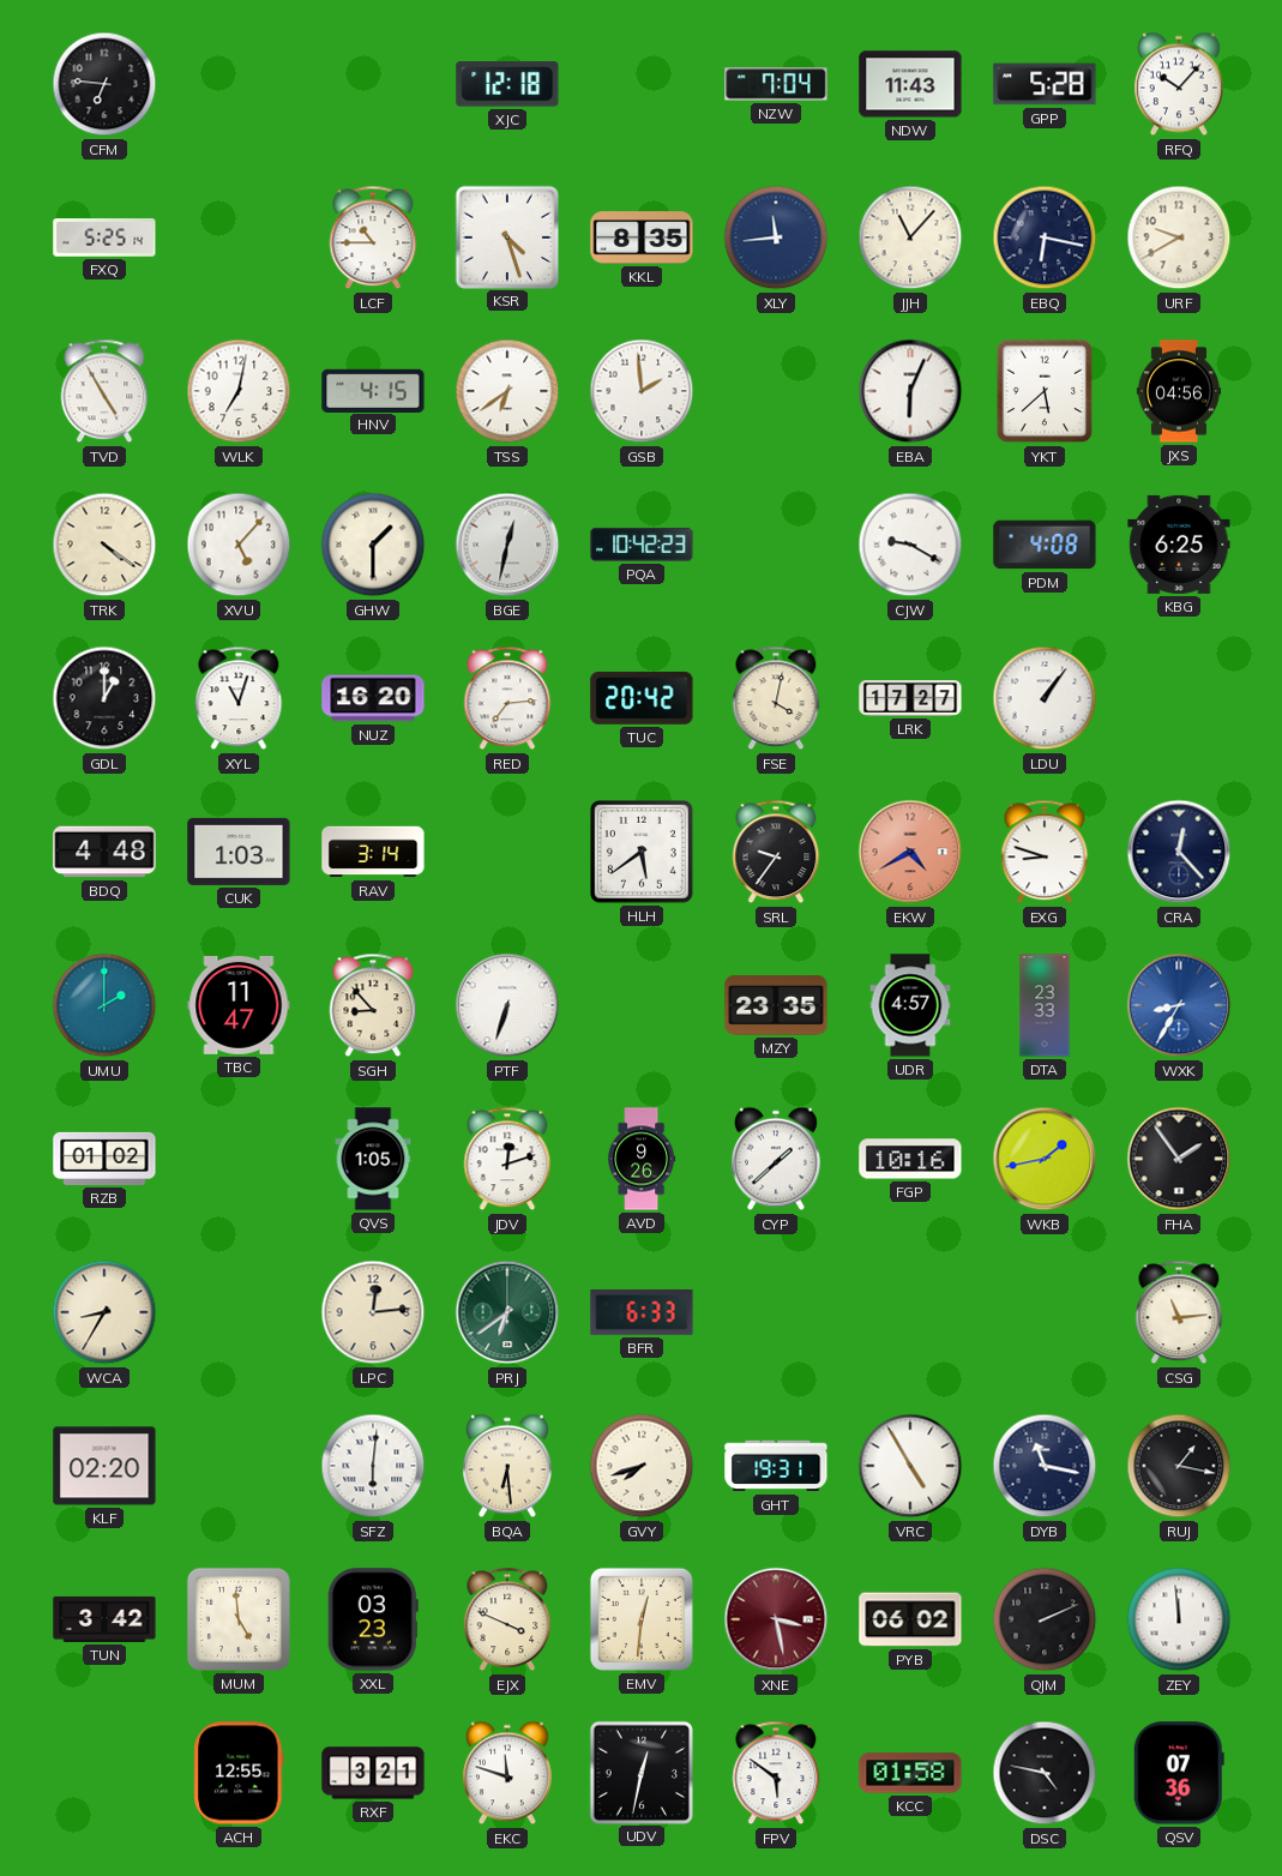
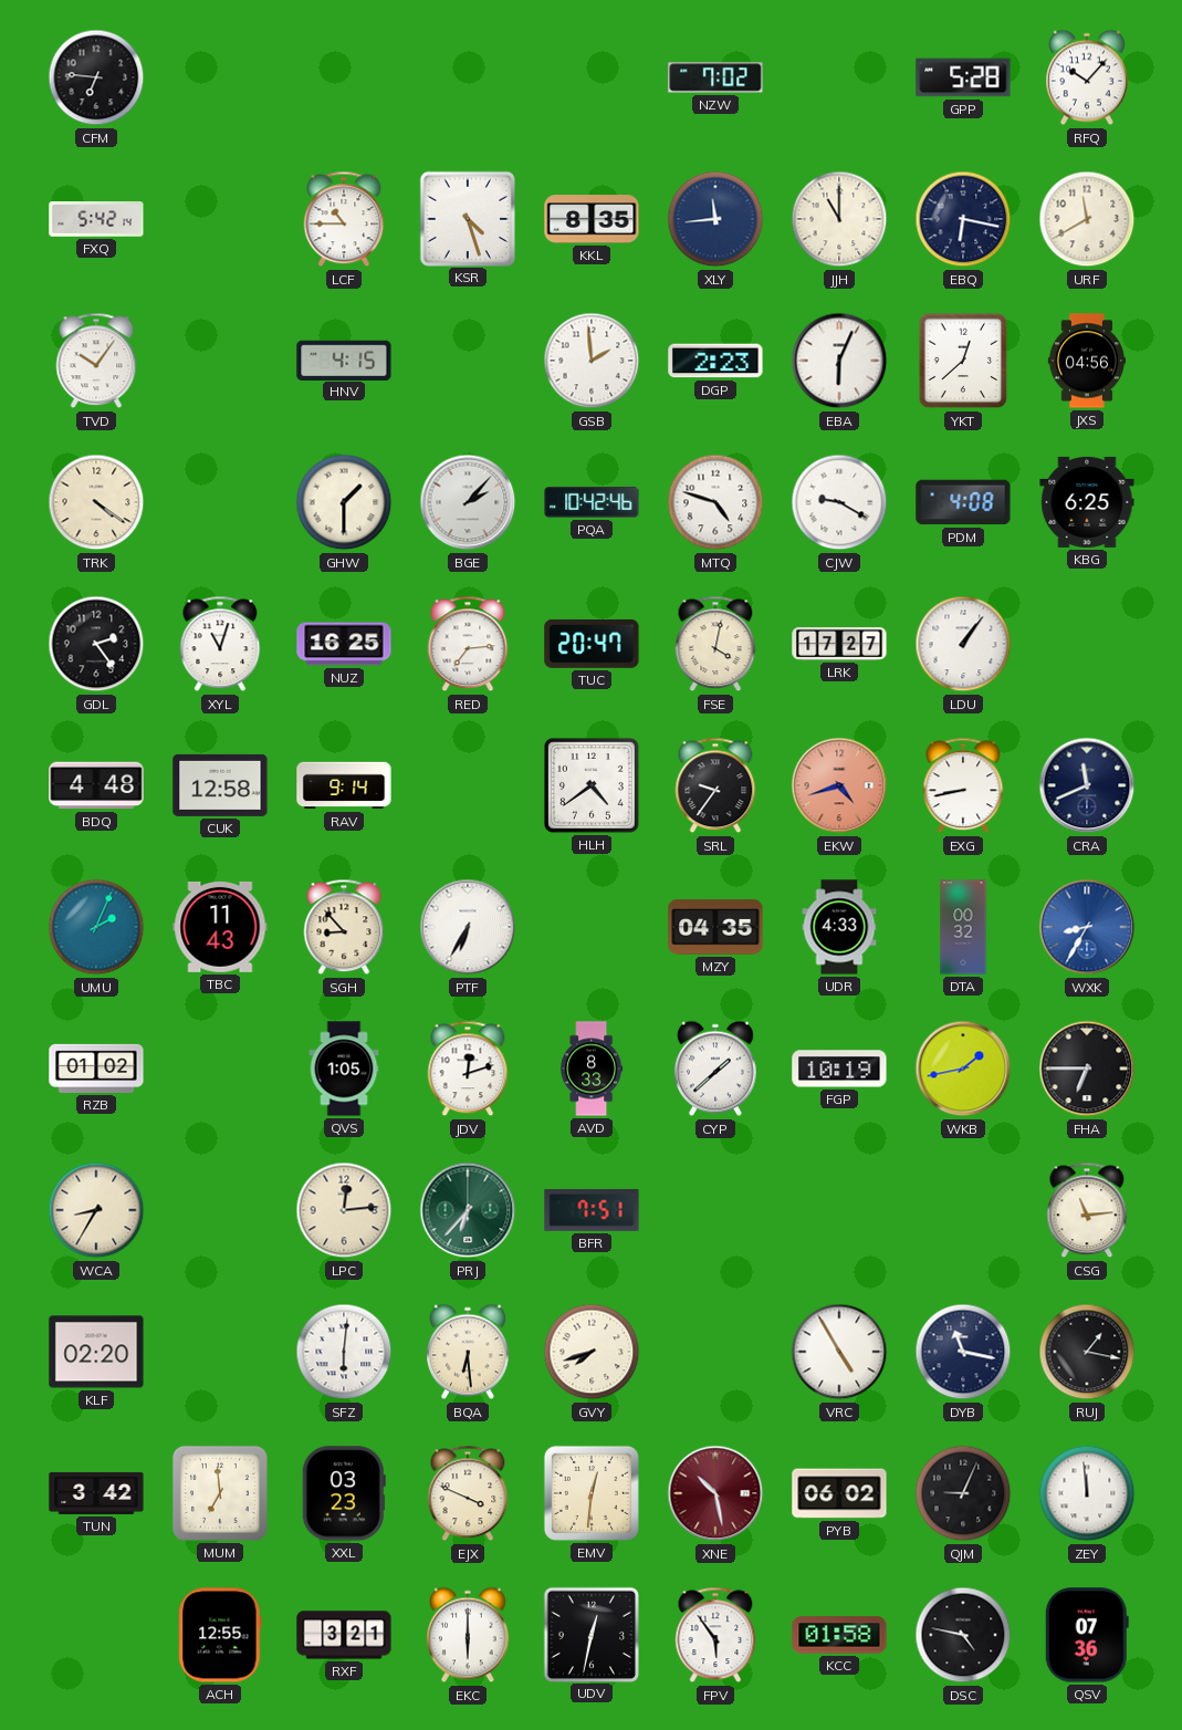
XJC: 12:18 -> none
NZW: 7:04 -> 7:02
NDW: 11:43 -> none
FXQ: 5:25 -> 5:42
JJH: 11:07 -> 11:00
URF: 9:40 -> 11:40
TVD: 4:55 -> 10:06
WLK: 7:02 -> none
TSS: 6:39 -> none
DGP: none -> 2:23
YKT: 5:38 -> 12:38
XVU: 5:07 -> none
BGE: 12:32 -> 2:07
PQA: 10:42:23 -> 10:42:46
MTQ: none -> 4:48
GDL: 1:00 -> 2:24
NUZ: 16:20 -> 16:25
TUC: 20:42 -> 20:47
CUK: 1:03 -> 12:58
RAV: 3:14 -> 9:14
HLH: 5:39 -> 4:39
EKW: 4:40 -> 4:42
EXG: 8:48 -> 8:43
CRA: 12:23 -> 11:41
UMU: 2:00 -> 2:04
TBC: 11:47 -> 11:43
PTF: 6:33 -> 6:35
MZY: 23:35 -> 04:35
UDR: 4:57 -> 4:33
DTA: 23:33 -> 00:32
AVD: 9:26 -> 8:33
FGP: 10:16 -> 10:19
FHA: 1:54 -> 6:45
PRJ: 6:39 -> 6:37
BFR: 6:33 -> 7:51
GHT: 19:31 -> none
MUM: 4:59 -> 6:59
XNE: 3:28 -> 10:28
QJM: 2:11 -> 9:04
EKC: 11:48 -> 6:00
FPV: 5:51 -> 5:54
